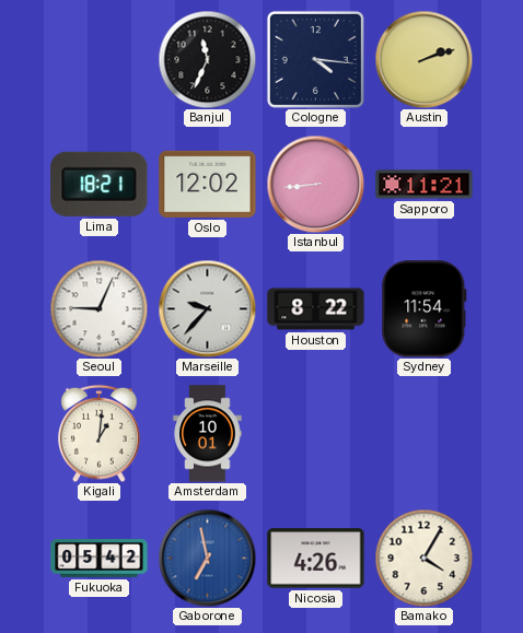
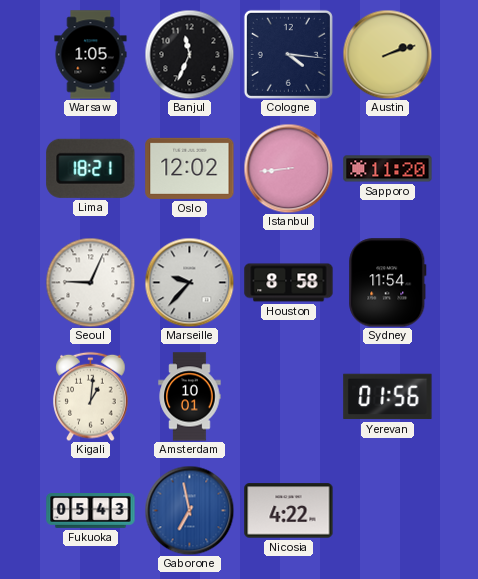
Warsaw: none -> 1:05
Sapporo: 11:21 -> 11:20
Houston: 8:22 -> 8:58
Yerevan: none -> 01:56
Fukuoka: 05:42 -> 05:43
Nicosia: 4:26 -> 4:22
Bamako: 4:05 -> none
